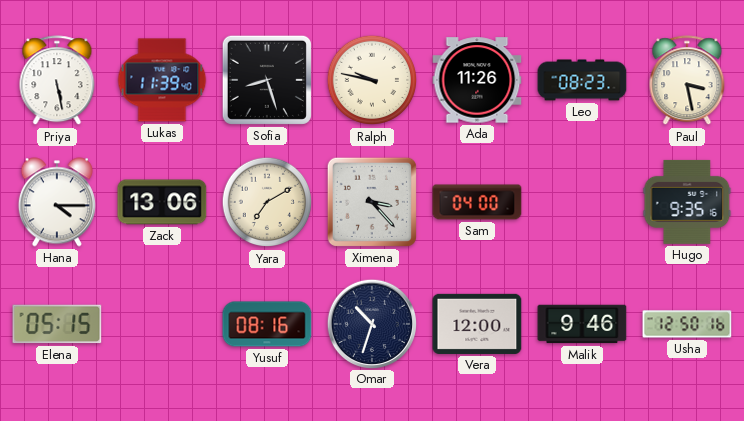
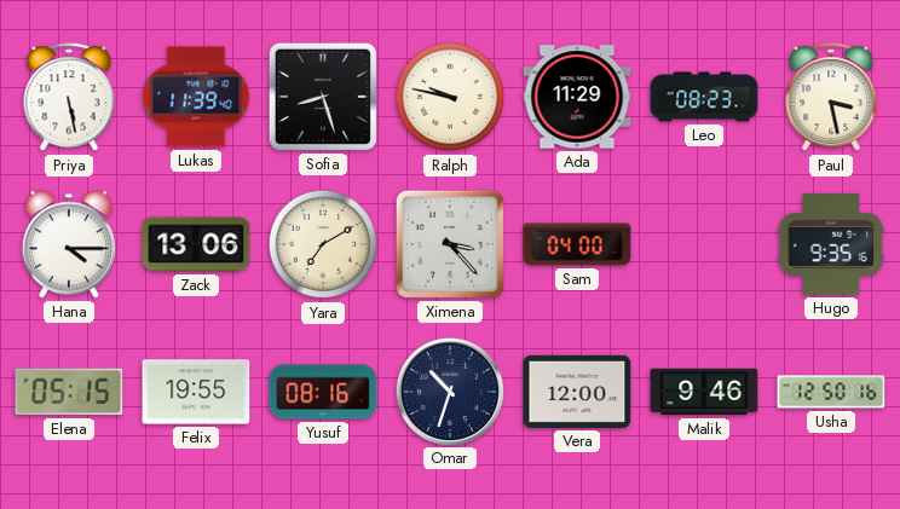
Ada: 11:26 -> 11:29
Felix: none -> 19:55
